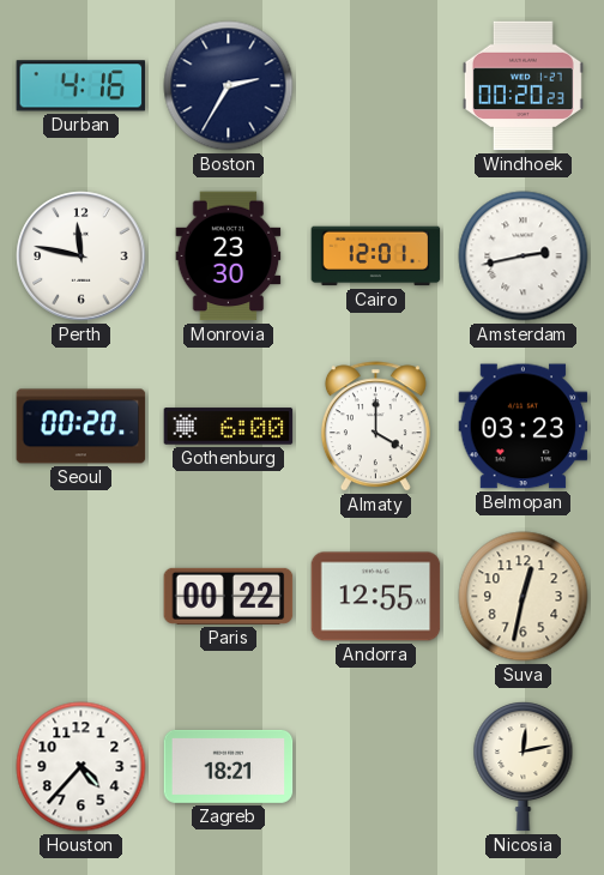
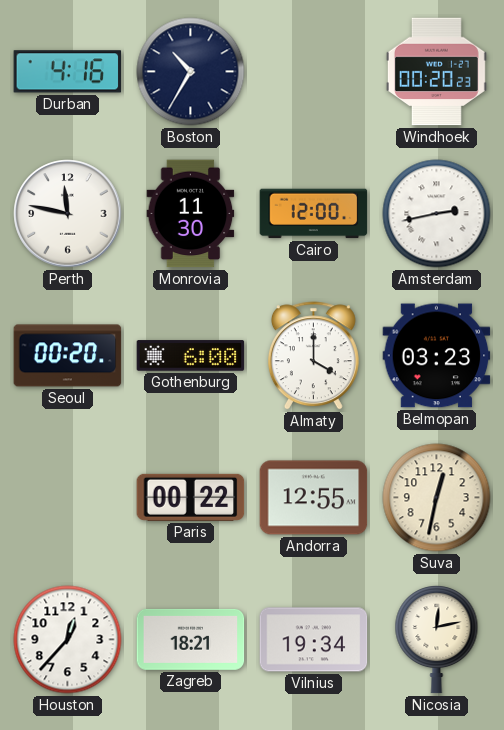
Boston: 2:35 -> 10:35
Monrovia: 23:30 -> 11:30
Cairo: 12:01 -> 12:00
Houston: 4:37 -> 12:37
Vilnius: none -> 19:34
